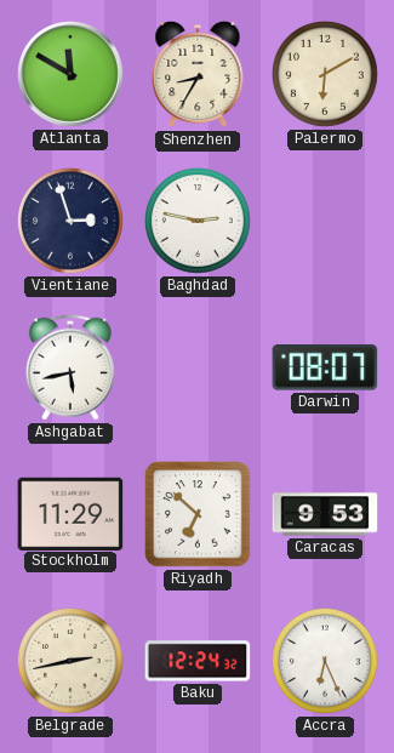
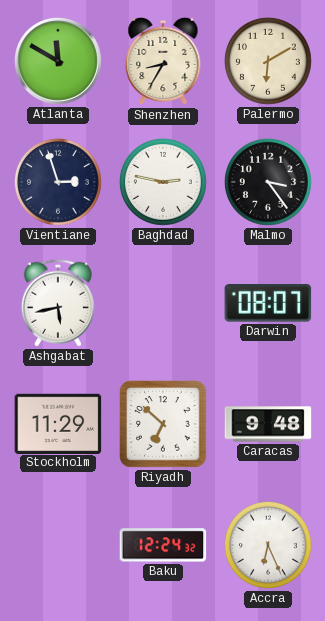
Malmo: none -> 3:24
Caracas: 9:53 -> 9:48
Belgrade: 2:43 -> none
